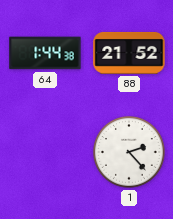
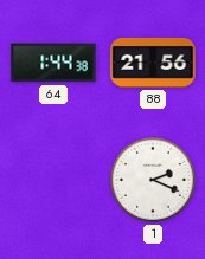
88: 21:52 -> 21:56
1: 2:23 -> 2:19
